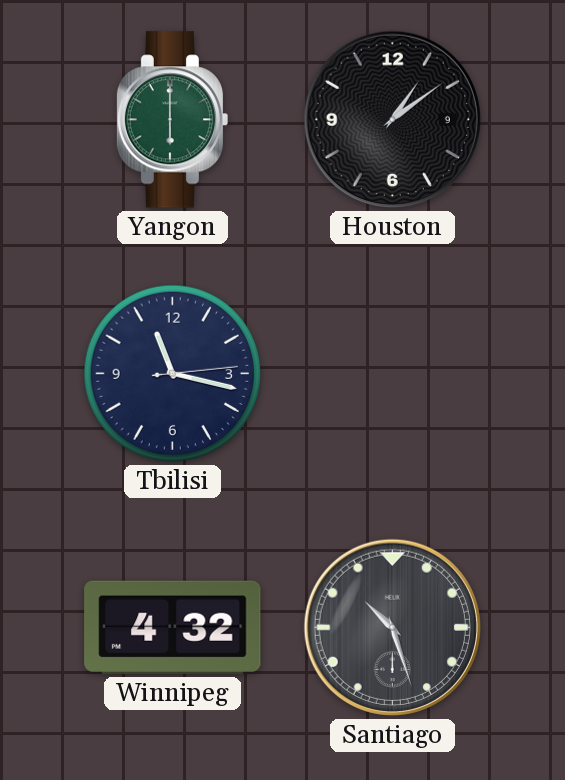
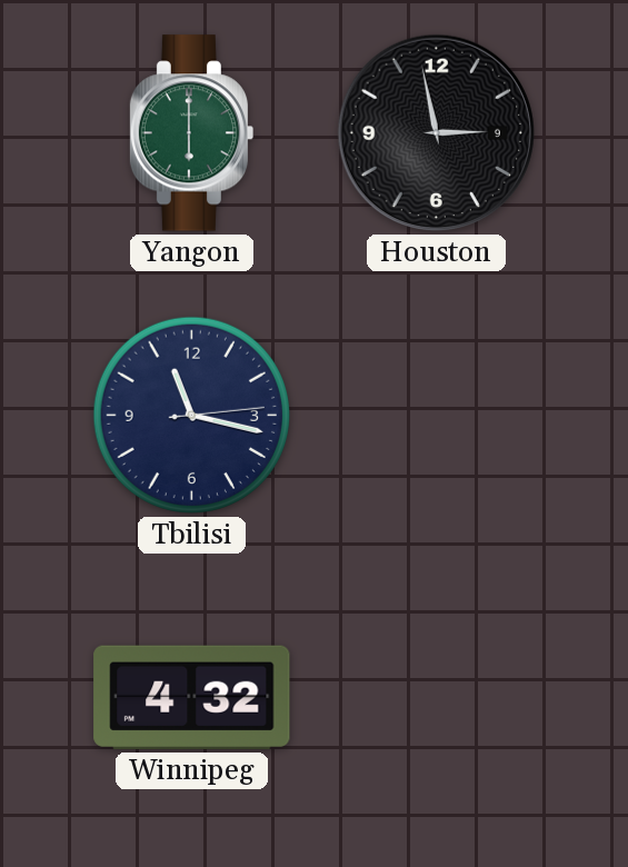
Houston: 1:09 -> 2:58
Santiago: 10:27 -> none
